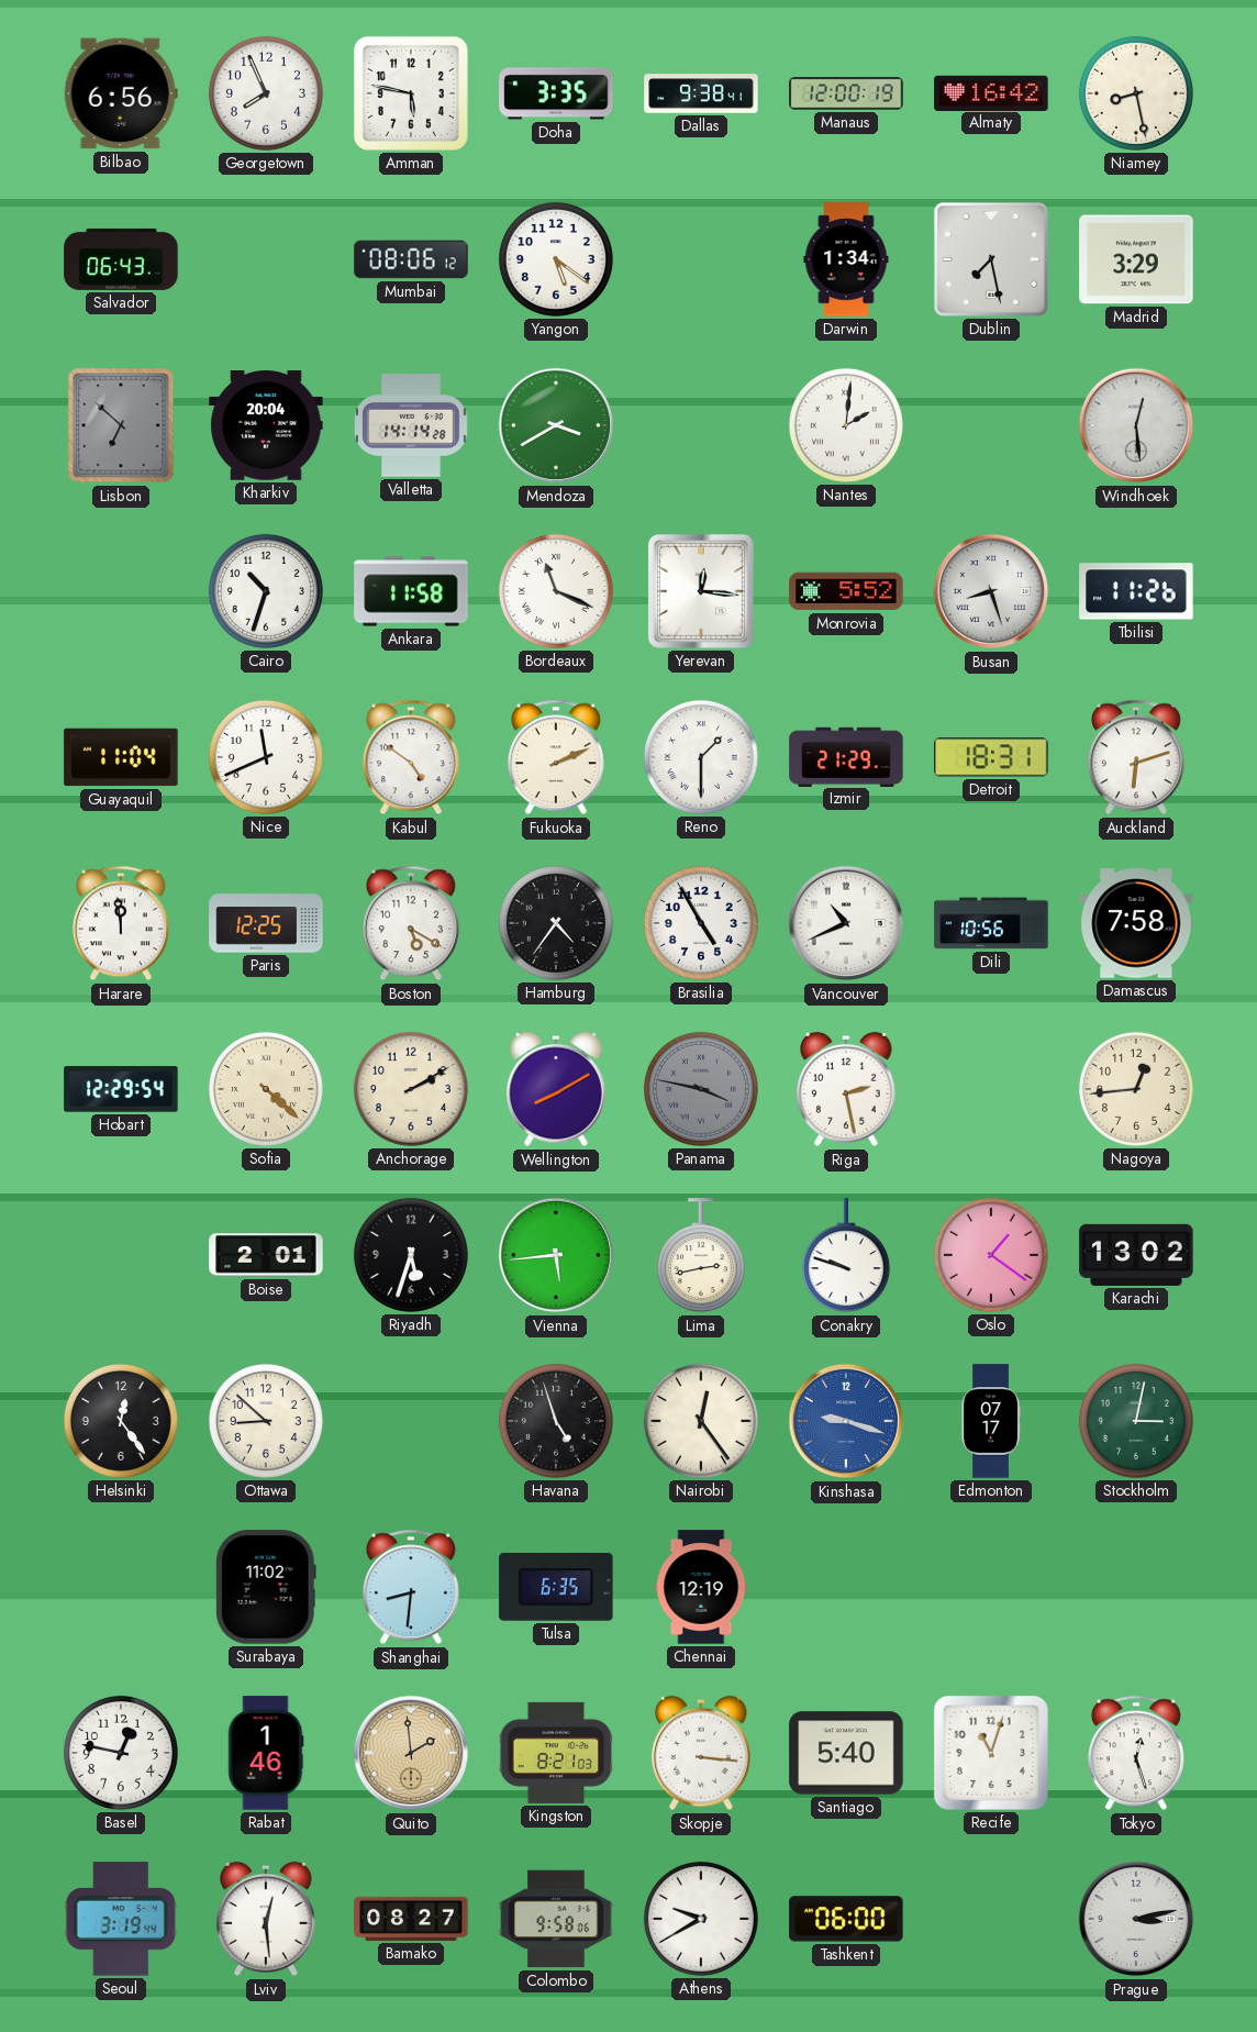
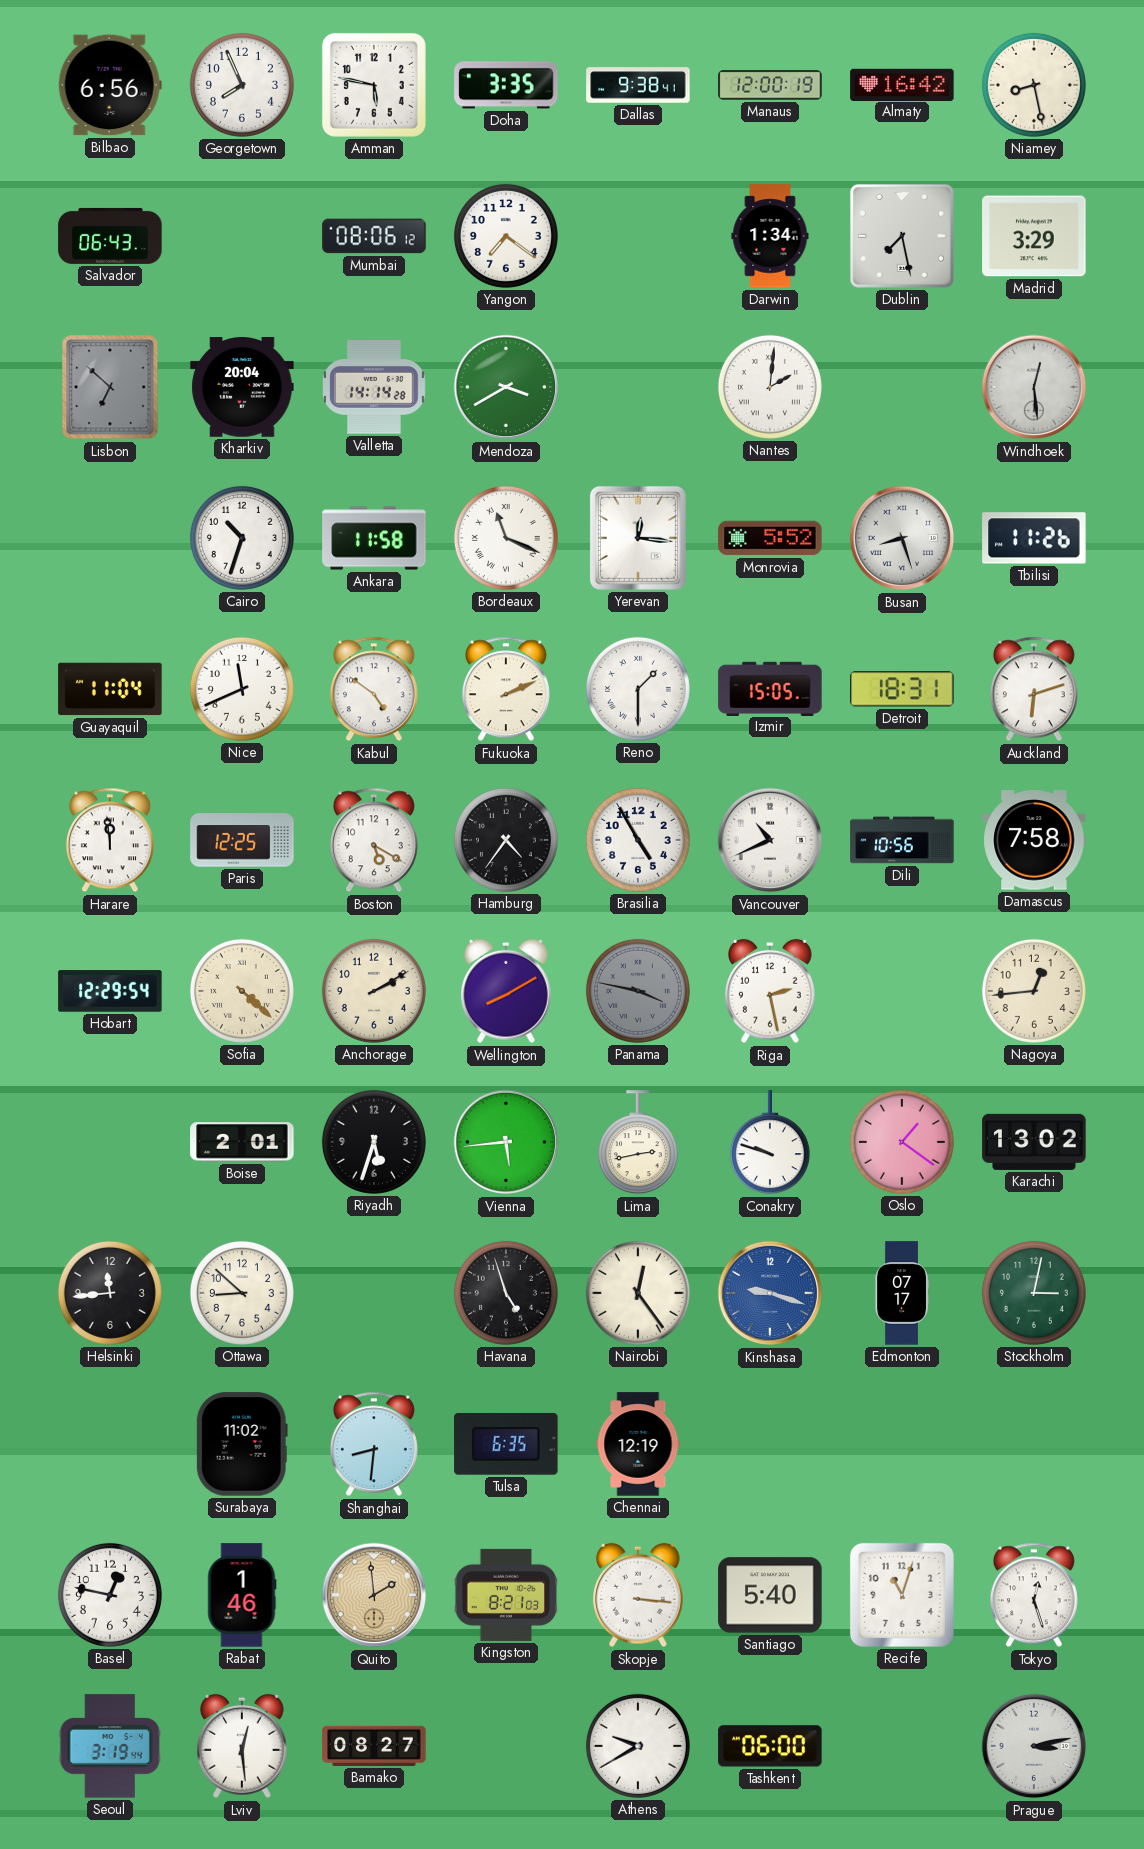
Yangon: 5:21 -> 7:21
Izmir: 21:29 -> 15:05
Helsinki: 12:24 -> 11:44
Colombo: 9:58 -> none
